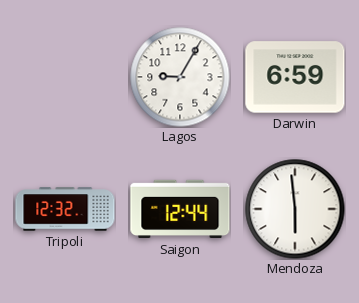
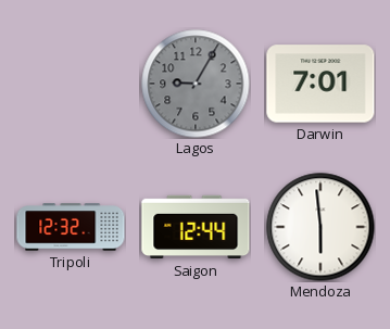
Lagos dial: white -> grey
Darwin: 6:59 -> 7:01
